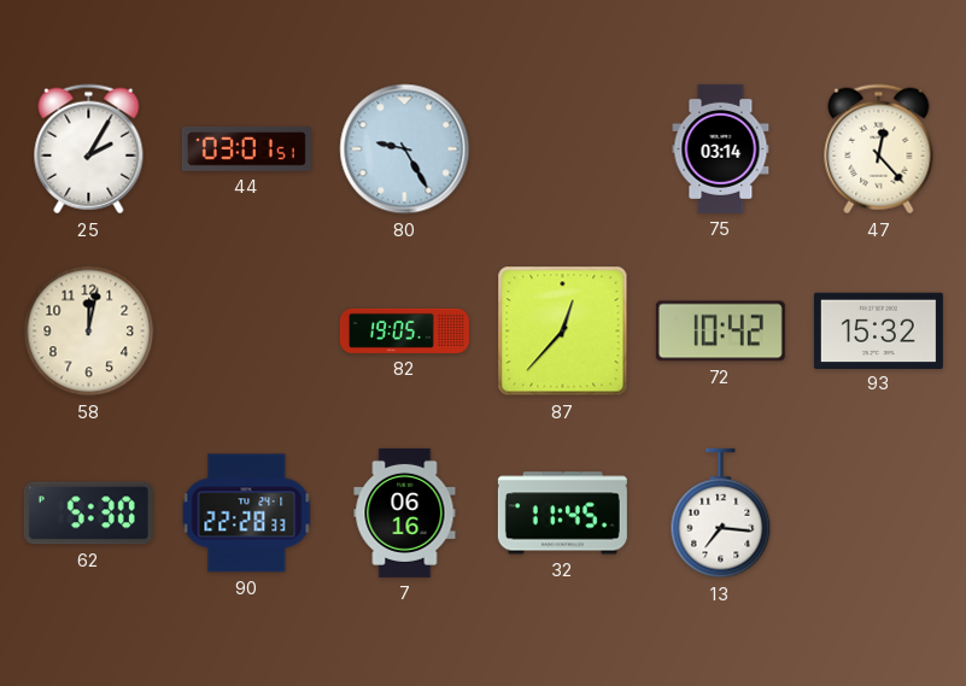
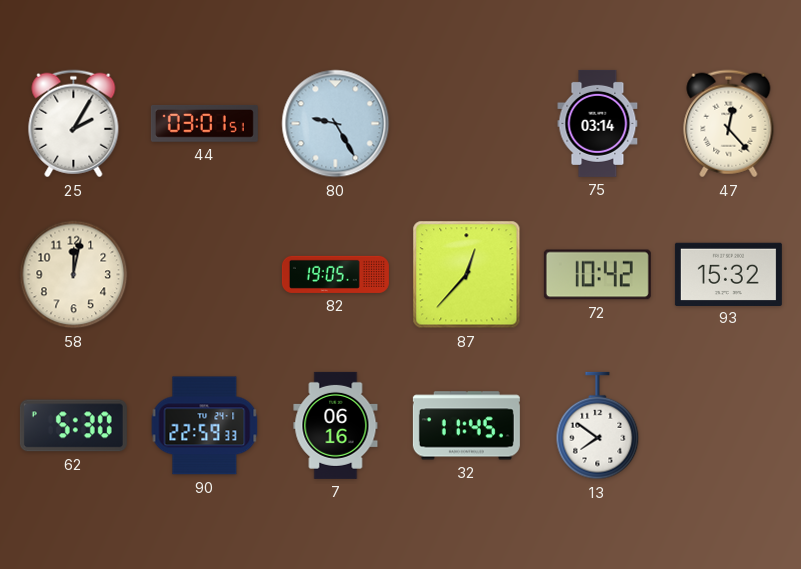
90: 22:28 -> 22:59
13: 7:16 -> 7:51
